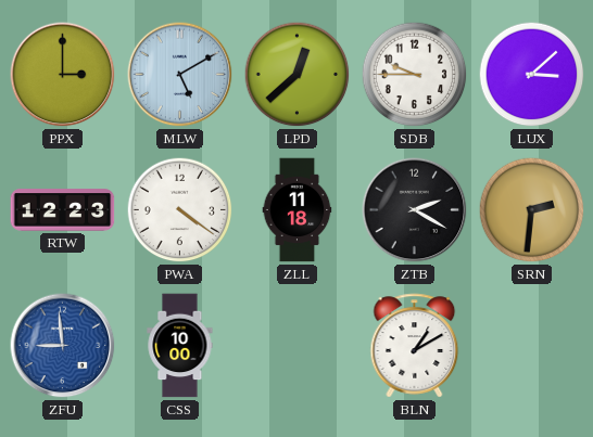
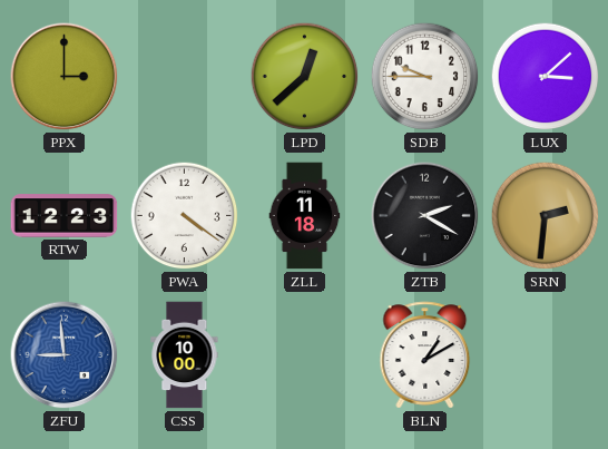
MLW: 5:10 -> none
